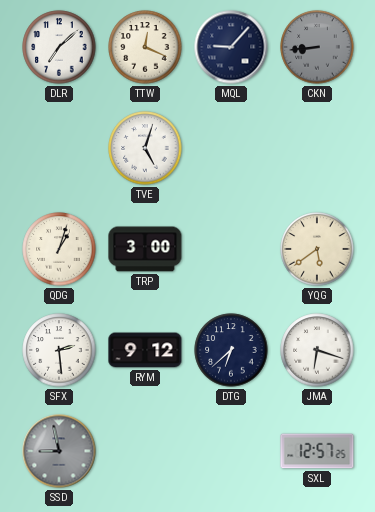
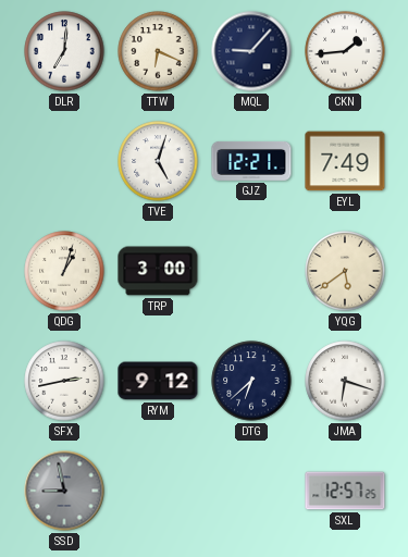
DLR: 7:08 -> 7:01
TTW: 12:19 -> 6:19
CKN: 8:44 -> 1:44
CKN dial: grey -> white
GJZ: none -> 12:21
EYL: none -> 7:49
SFX: 2:29 -> 2:43
